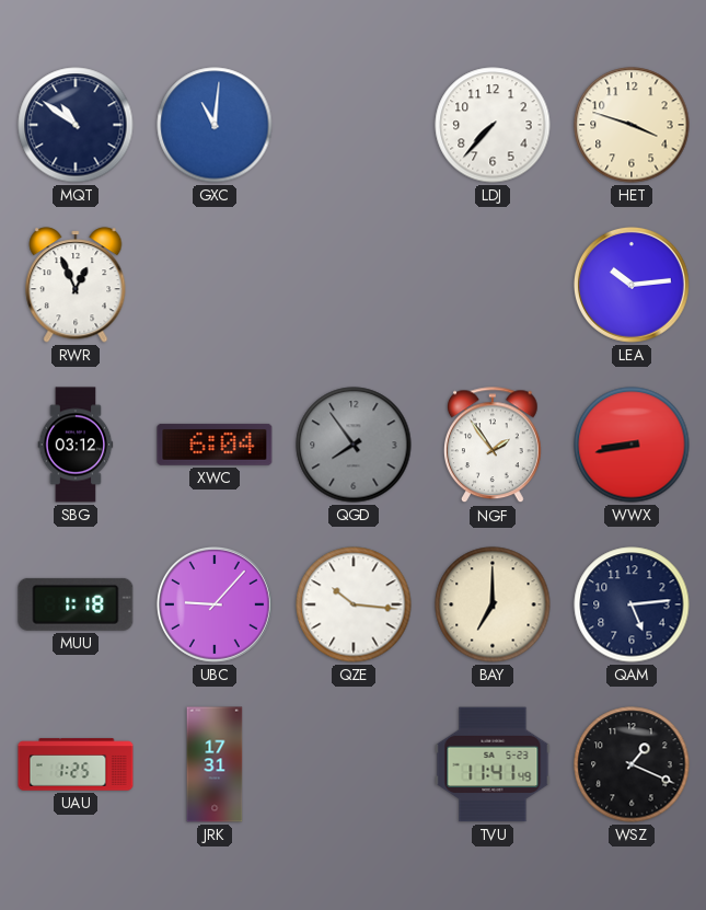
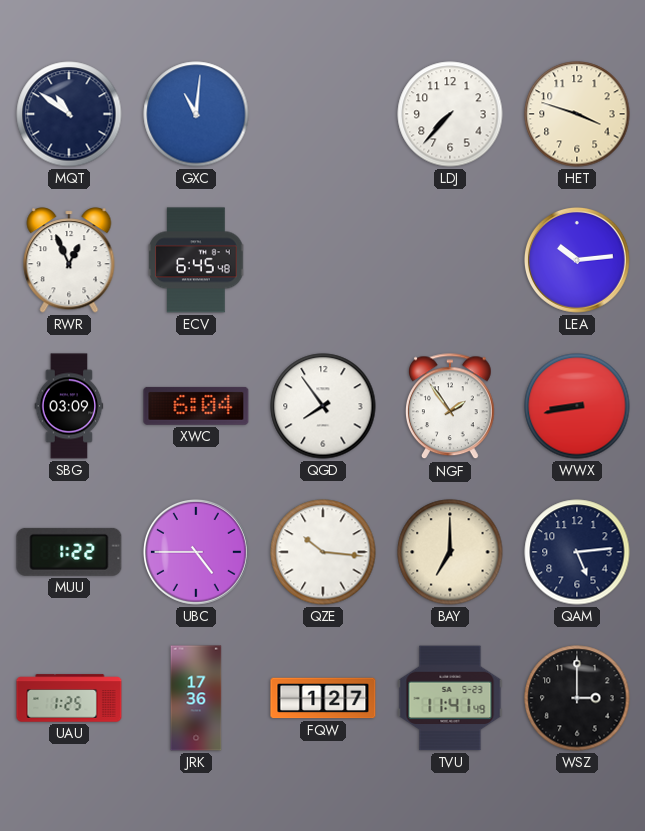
ECV: none -> 6:45
SBG: 03:12 -> 03:09
QGD dial: grey -> white
MUU: 1:18 -> 1:22
UBC: 9:07 -> 4:45
JRK: 17:31 -> 17:36
FQW: none -> 1:27
WSZ: 1:19 -> 3:00
